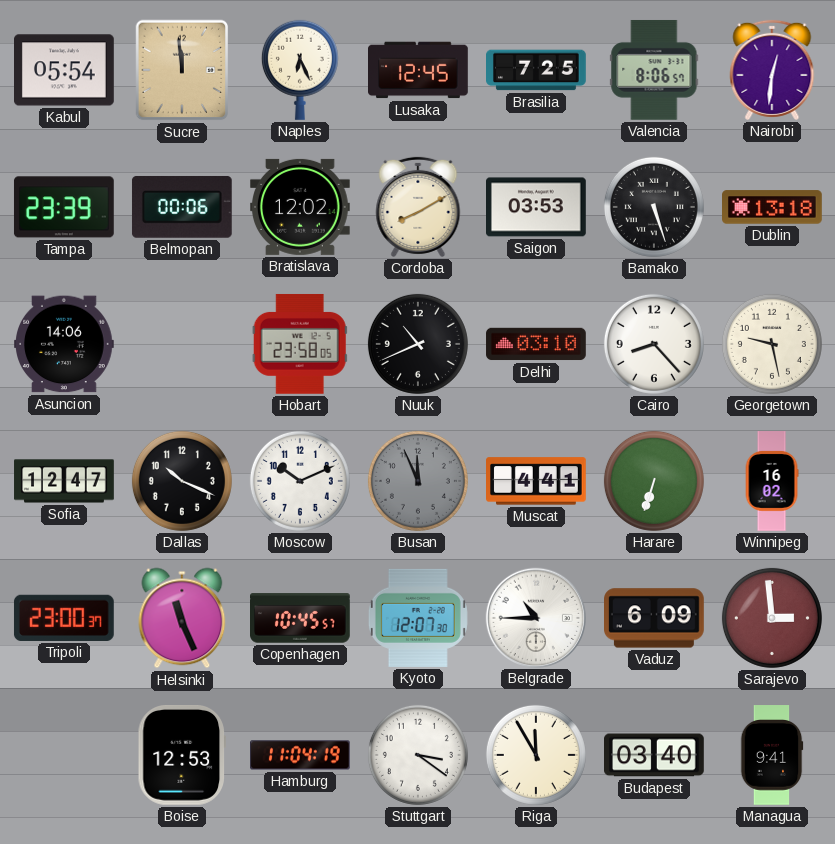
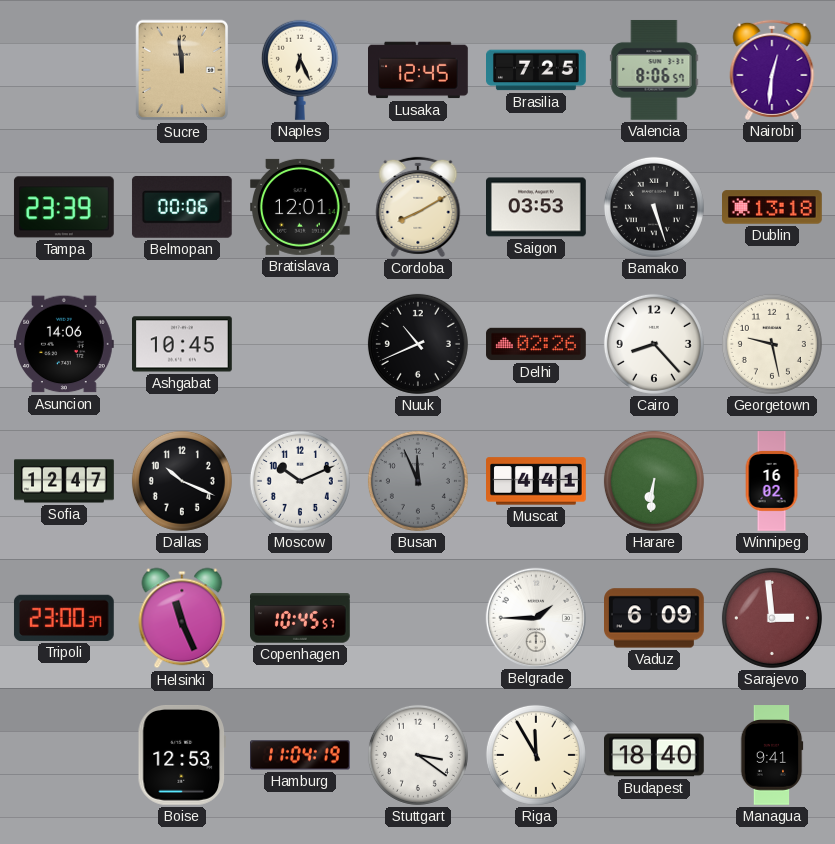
Kabul: 05:54 -> none
Bratislava: 12:02 -> 12:01
Ashgabat: none -> 10:45
Hobart: 23:58 -> none
Delhi: 03:10 -> 02:26
Harare: 6:33 -> 6:31
Kyoto: 12:07 -> none
Belgrade: 10:45 -> 1:45
Budapest: 03:40 -> 18:40
